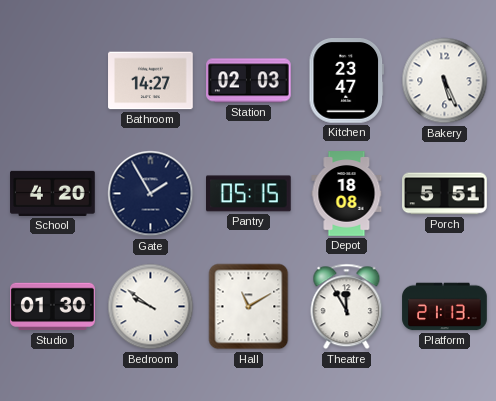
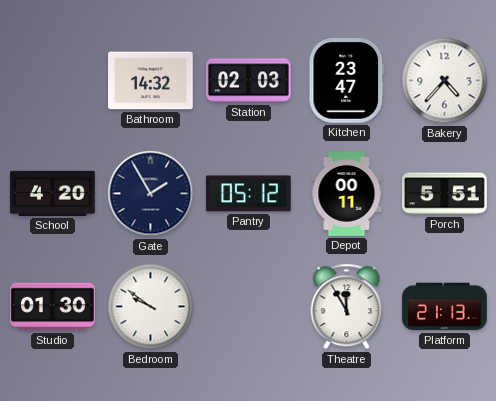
Bathroom: 14:27 -> 14:32
Bakery: 5:26 -> 4:37
Pantry: 05:15 -> 05:12
Depot: 18:08 -> 00:11
Hall: 11:10 -> none
